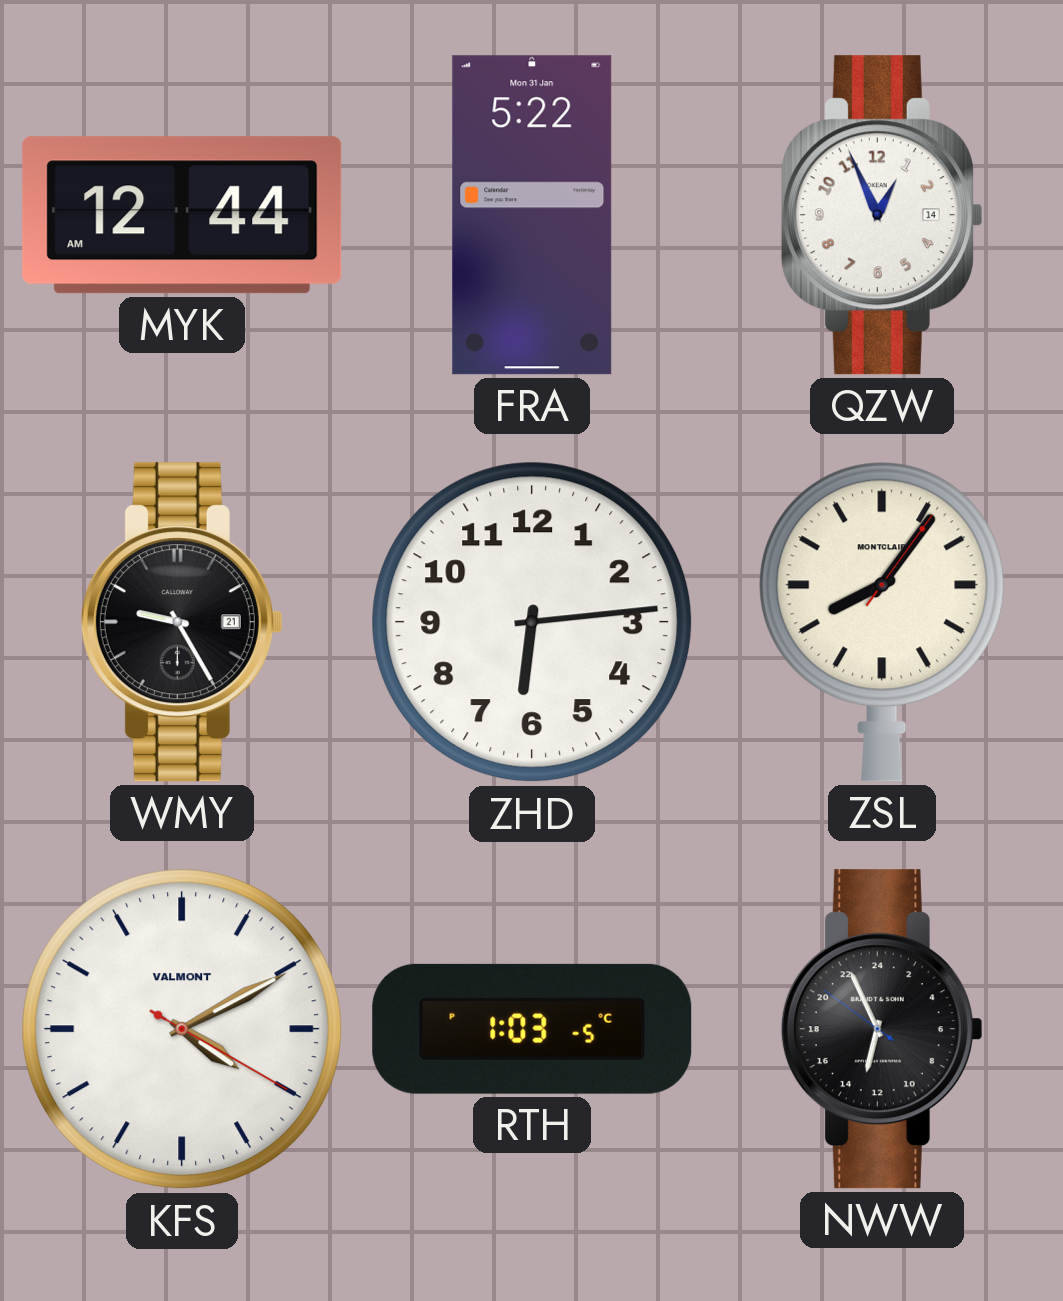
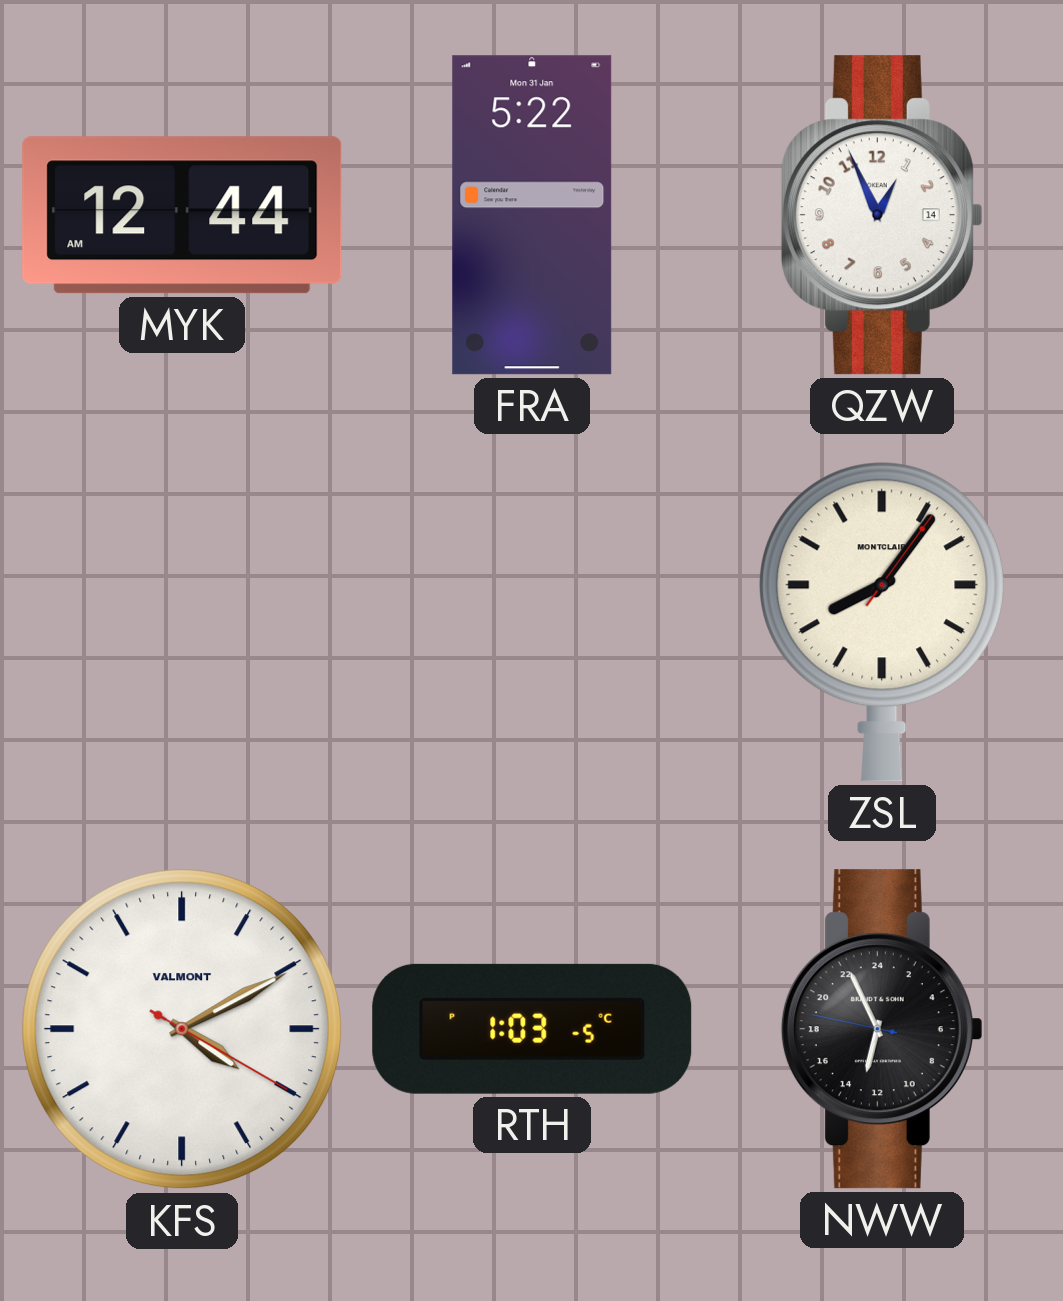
WMY: 9:25 -> none
ZHD: 6:14 -> none
NWW: 12:55:51 -> 12:55:47
